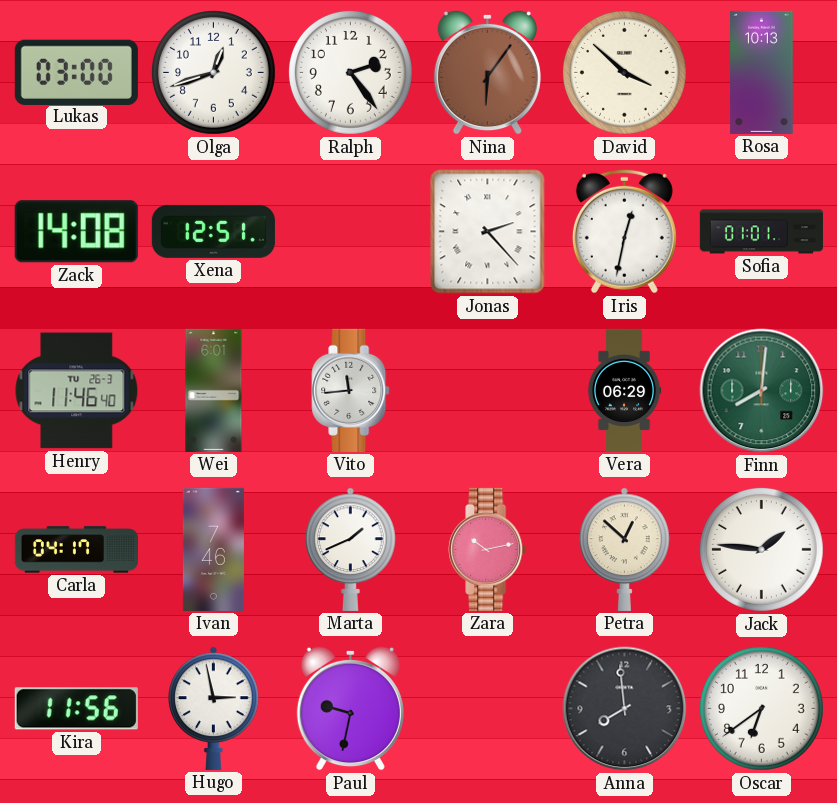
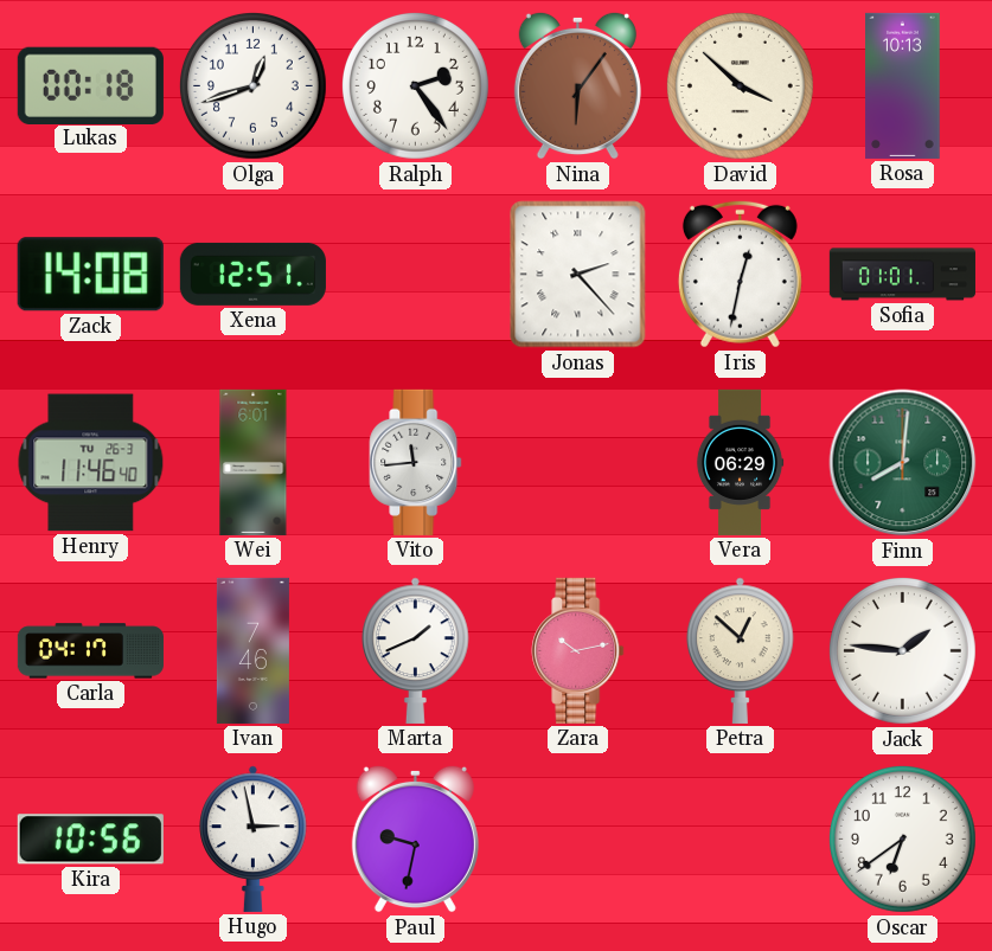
Lukas: 03:00 -> 00:18
Kira: 11:56 -> 10:56
Anna: 7:59 -> none
